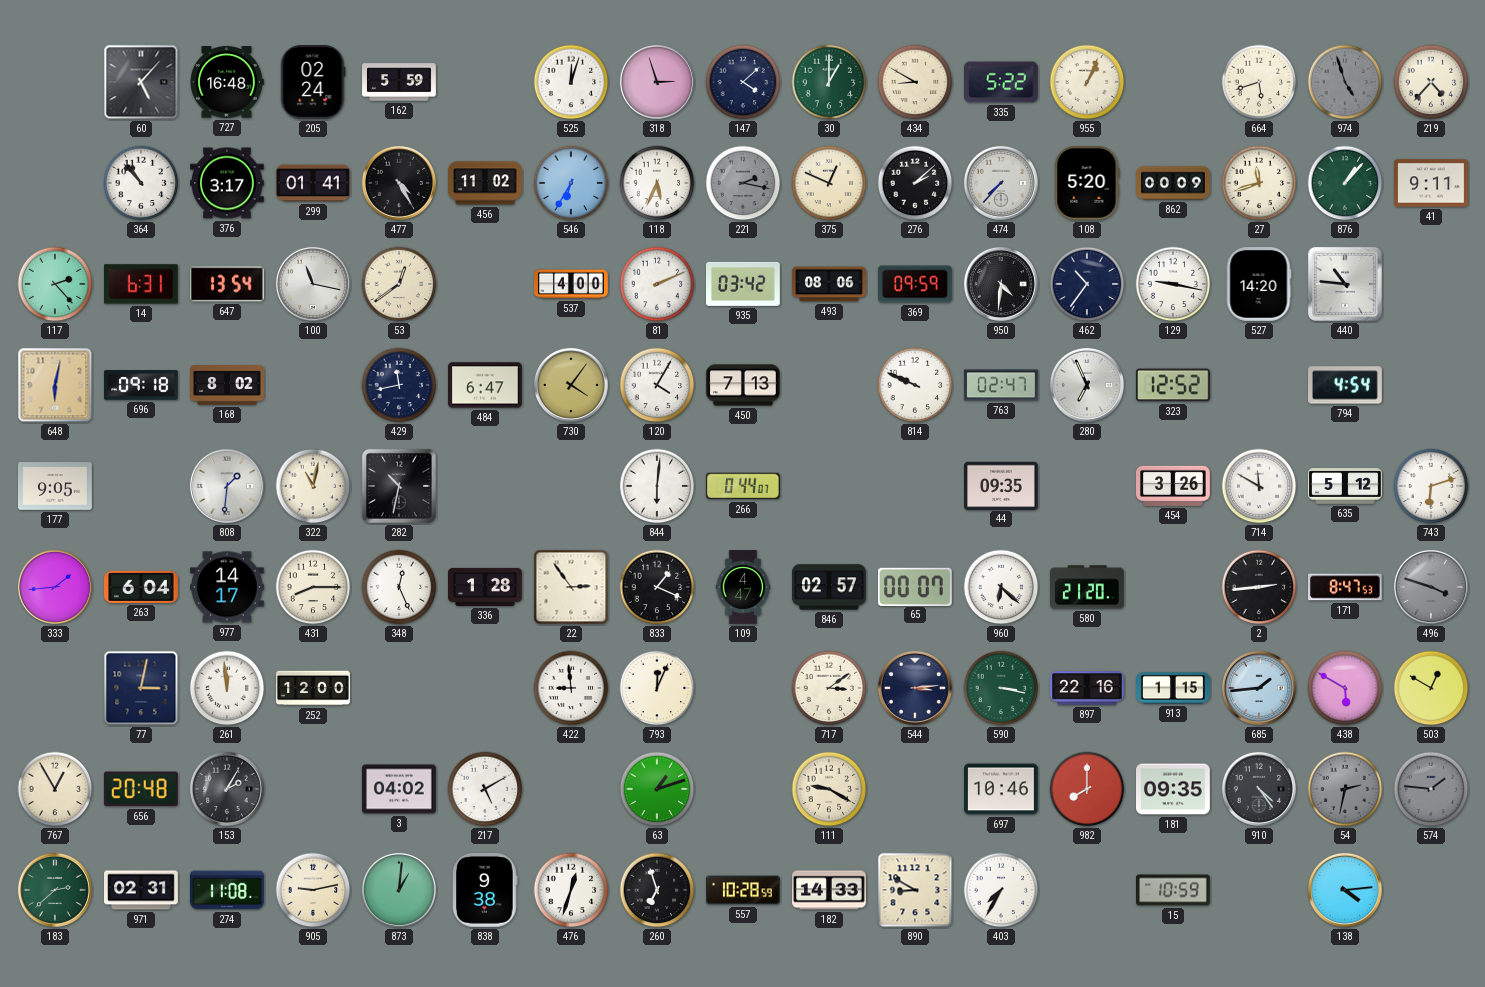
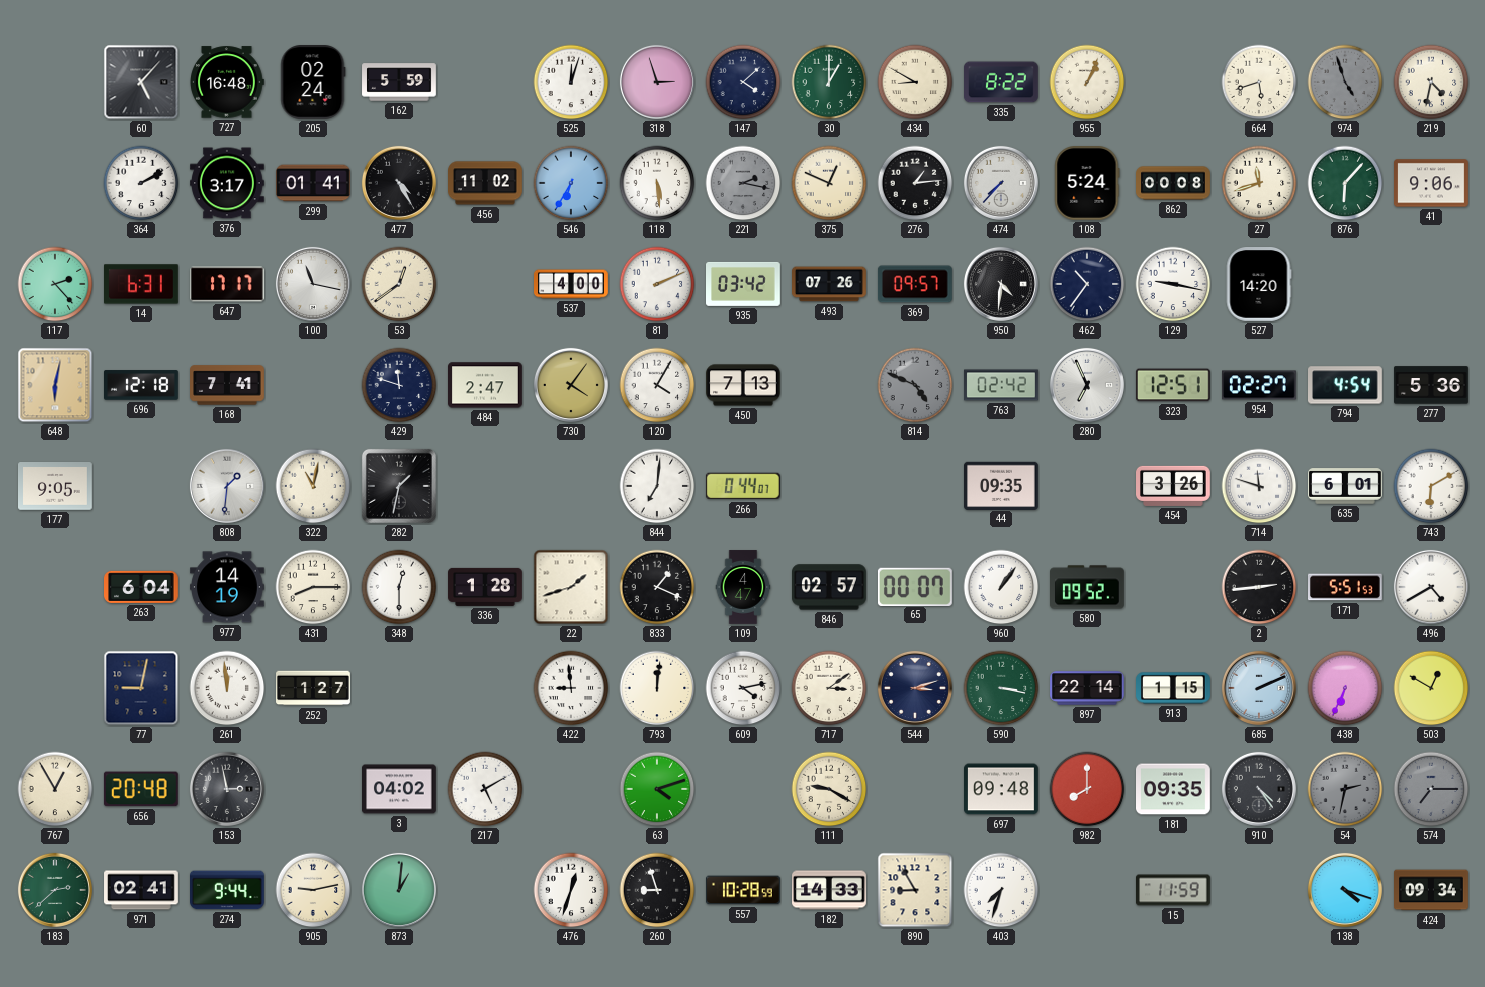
335: 5:22 -> 8:22
219: 4:37 -> 4:32
364: 10:53 -> 2:10
118: 5:34 -> 5:29
276: 2:08 -> 1:14
108: 5:20 -> 5:24
862: 00:09 -> 00:08
876: 1:07 -> 6:07
41: 9:11 -> 9:06
647: 13:54 -> 17:17
493: 08:06 -> 07:26
369: 09:59 -> 09:57
440: 10:46 -> none
696: 09:18 -> 12:18
168: 8:02 -> 7:41
429: 11:43 -> 11:48
484: 6:47 -> 2:47
814: 9:49 -> 4:49
814 dial: white -> grey
763: 02:47 -> 02:42
323: 12:52 -> 12:51
954: none -> 02:27
277: none -> 5:36
282: 10:32 -> 1:32
844: 6:01 -> 7:01
714: 11:50 -> 11:48
635: 5:12 -> 6:01
743: 6:12 -> 6:10
333: 1:44 -> none
977: 14:17 -> 14:19
348: 12:26 -> 12:30
22: 2:54 -> 1:42
960: 6:22 -> 1:06
580: 21:20 -> 09:52
171: 8:47 -> 5:51
496: 3:48 -> 4:40
496 dial: grey -> white
77: 3:02 -> 9:02
252: 12:00 -> 1:27
793: 12:04 -> 12:01
609: none -> 4:13
544: 3:14 -> 3:12
897: 22:16 -> 22:14
685: 1:44 -> 2:11
438: 5:50 -> 6:34
153: 2:05 -> 2:58
63: 1:12 -> 4:12
697: 10:46 -> 09:48
574: 1:46 -> 7:15
971: 02:31 -> 02:41
274: 11:08 -> 9:44
838: 9:38 -> none
260: 6:57 -> 8:57
890: 8:50 -> 8:55
403: 7:35 -> 7:33
15: 10:59 -> 11:59
138: 4:14 -> 4:18
424: none -> 09:34
